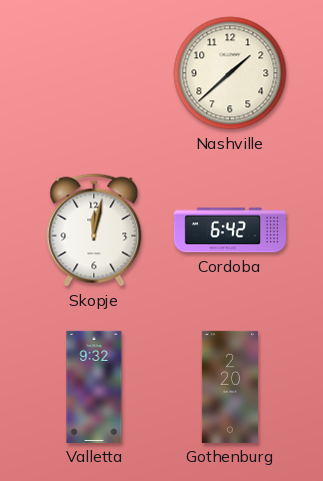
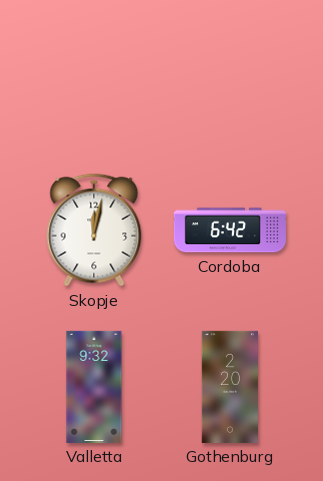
Nashville: 1:38 -> none
